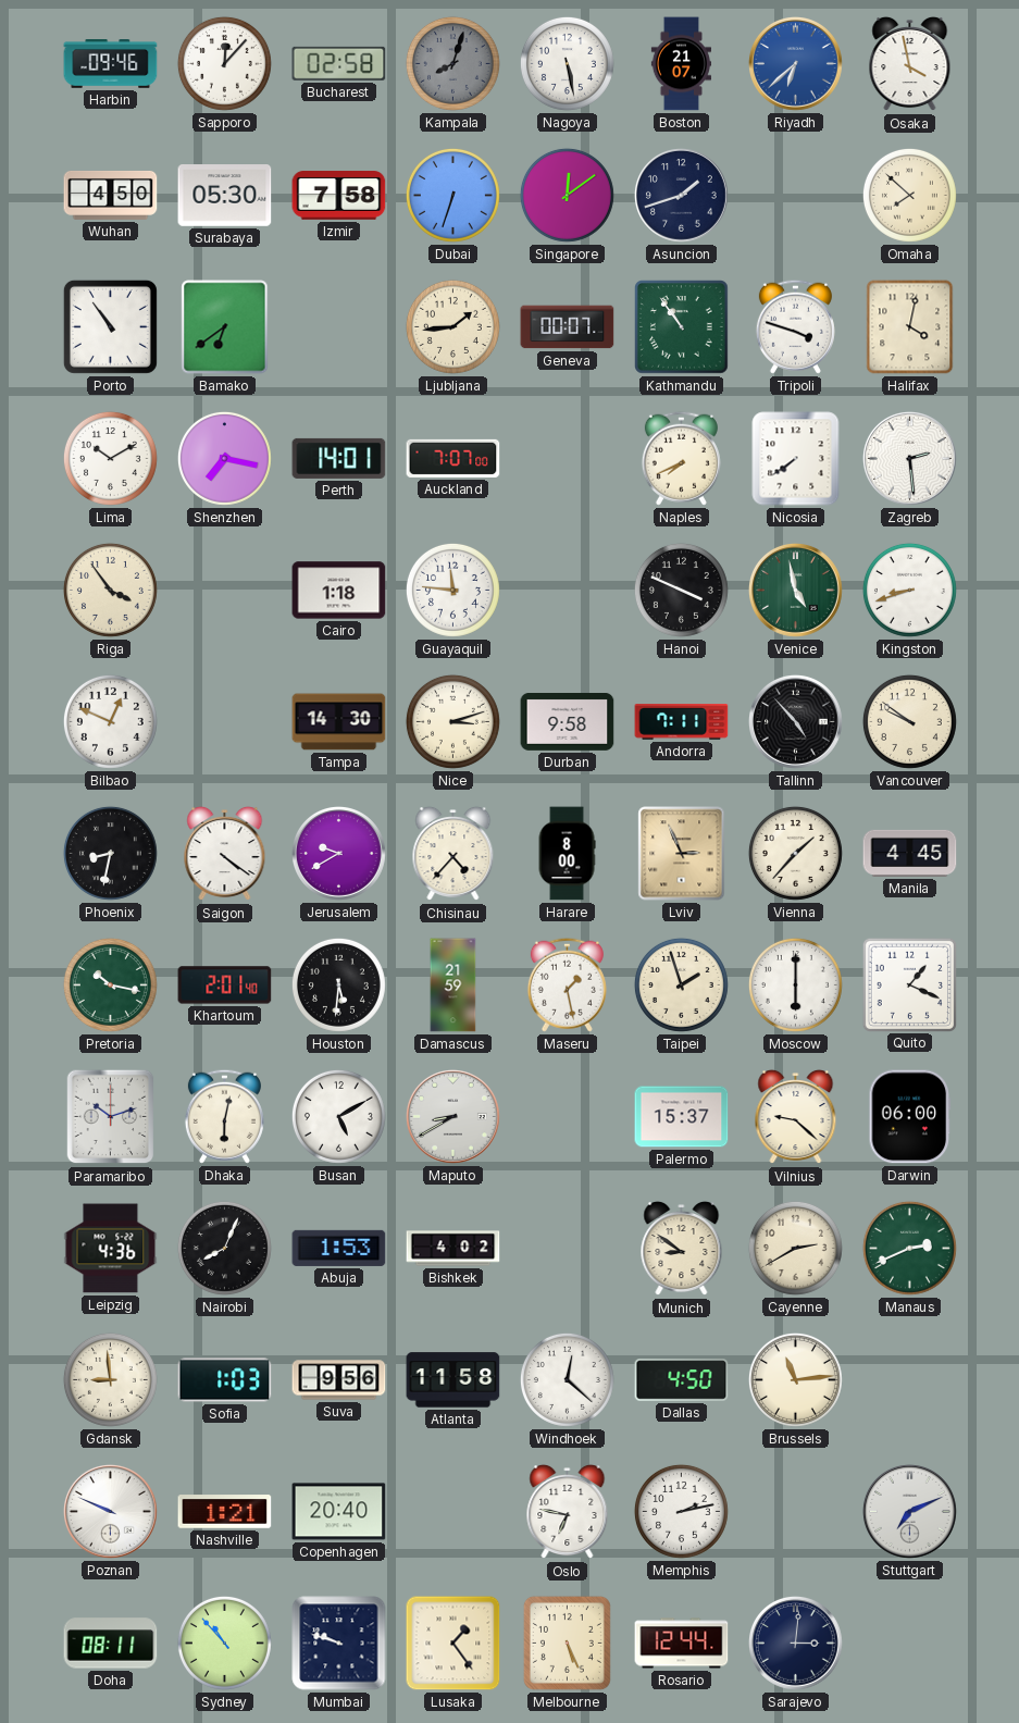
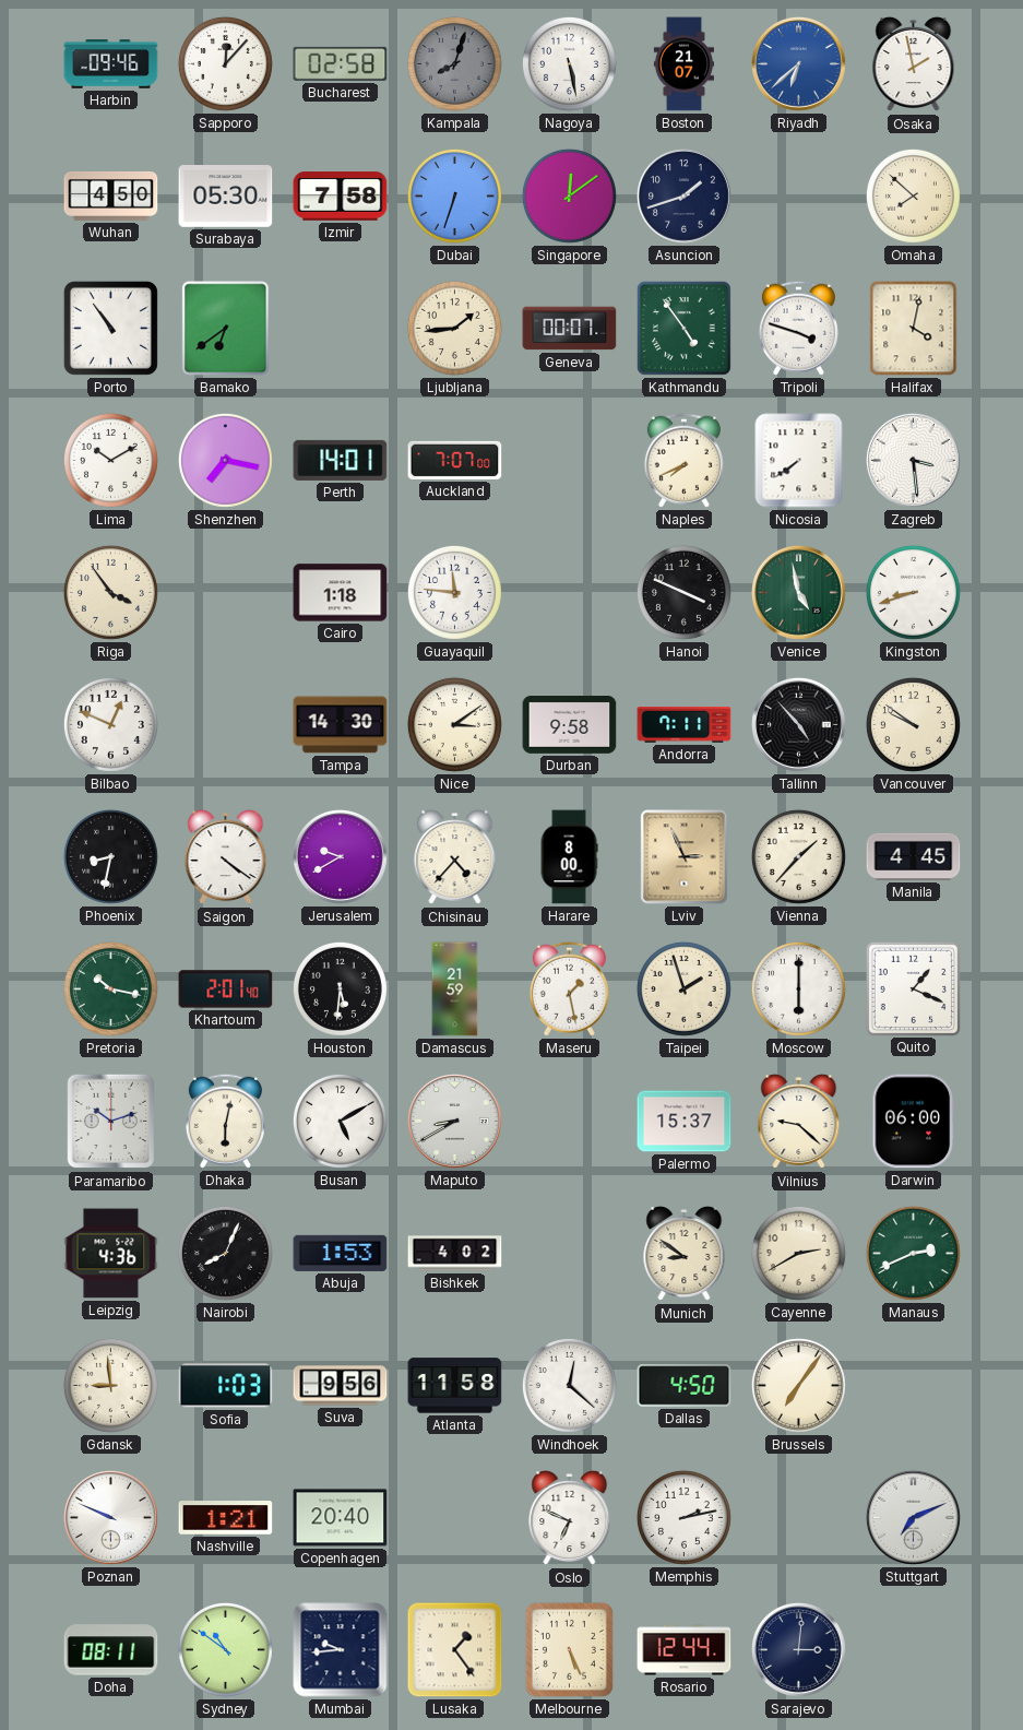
Osaka: 3:58 -> 1:58
Kathmandu: 10:54 -> 4:54
Zagreb: 2:29 -> 3:29
Nice: 3:12 -> 3:09
Brussels: 11:14 -> 7:06
Oslo: 6:47 -> 6:49
Sydney: 10:53 -> 10:51
Mumbai: 9:48 -> 9:44
